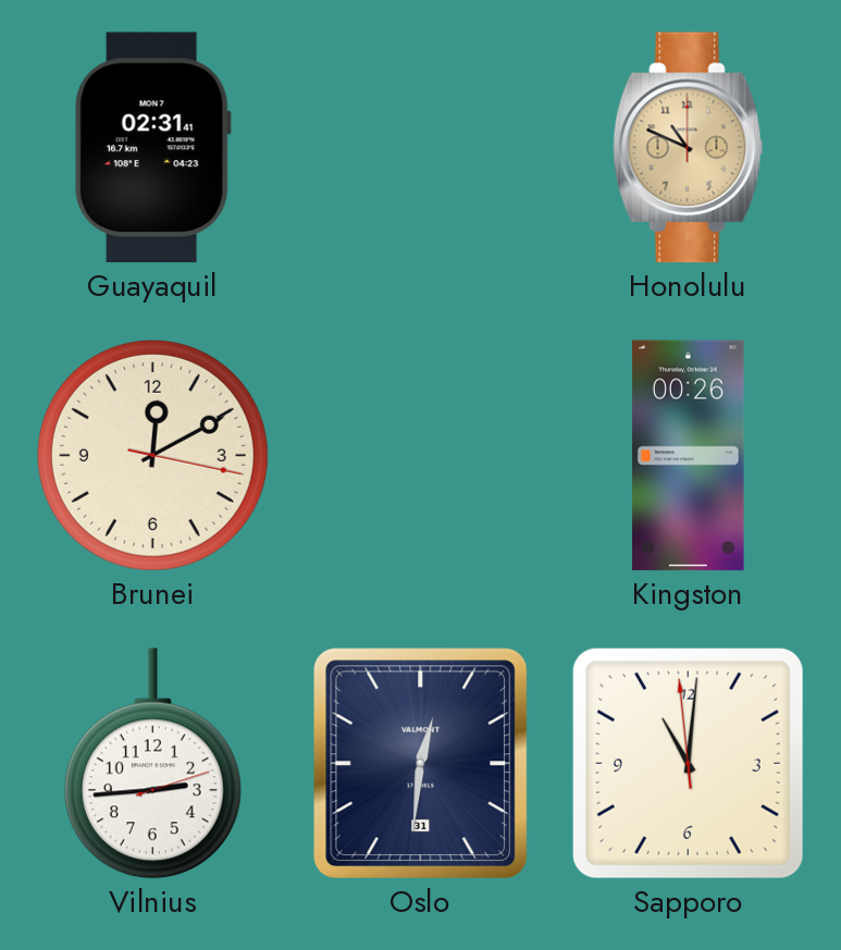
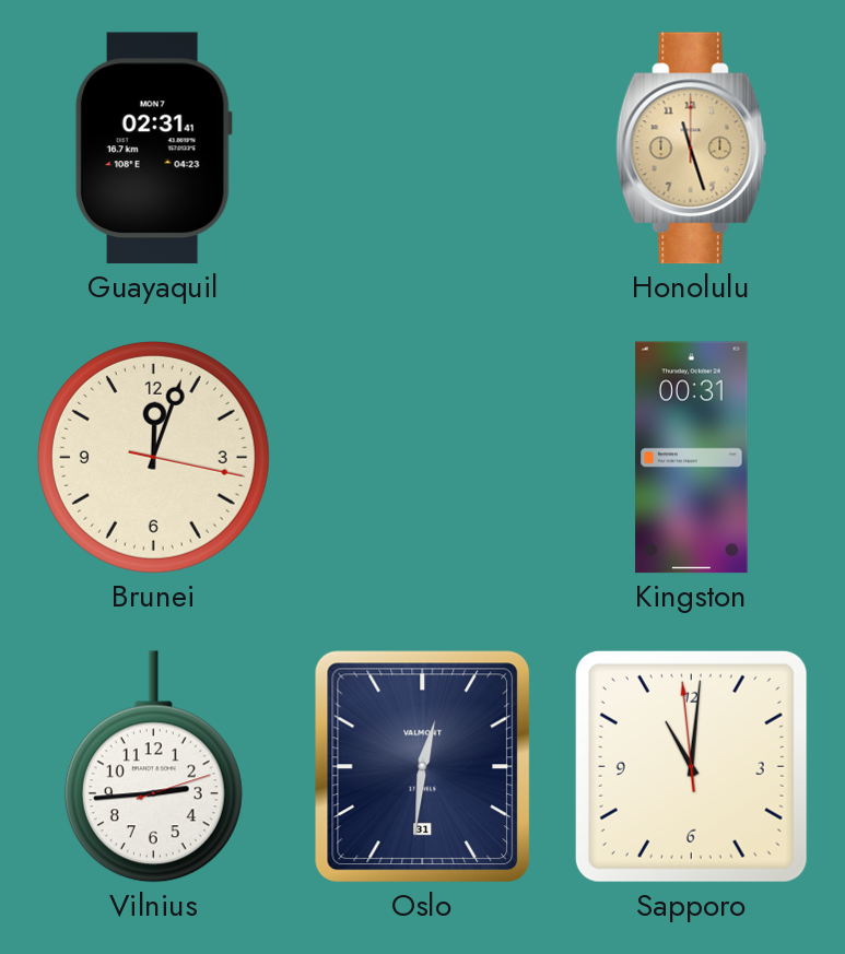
Honolulu: 10:49 -> 11:27
Brunei: 12:10 -> 12:03
Kingston: 00:26 -> 00:31
